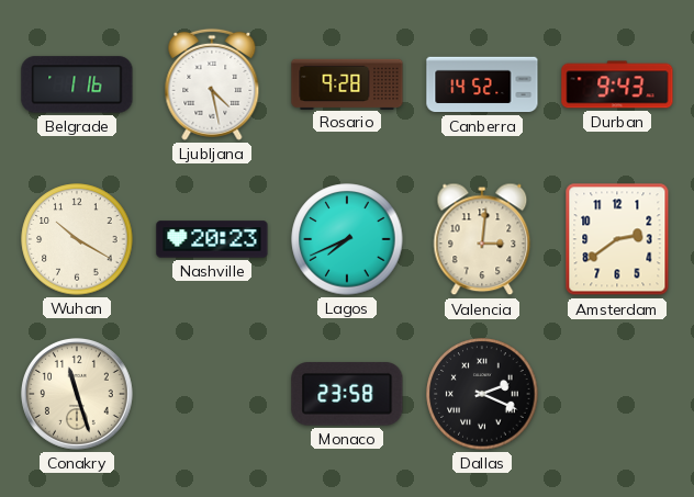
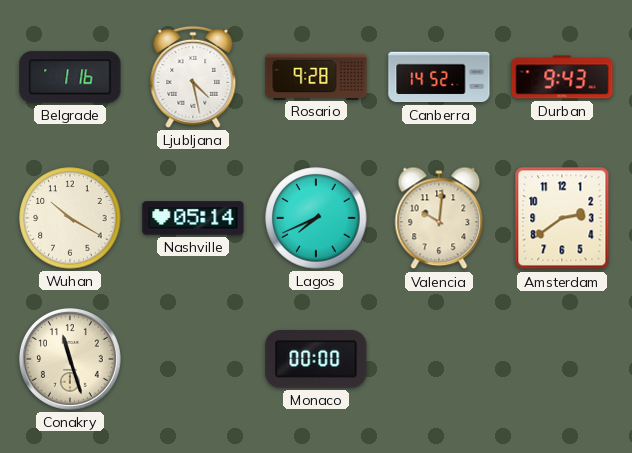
Nashville: 20:23 -> 05:14
Valencia: 3:01 -> 10:01
Monaco: 23:58 -> 00:00
Dallas: 2:19 -> none
